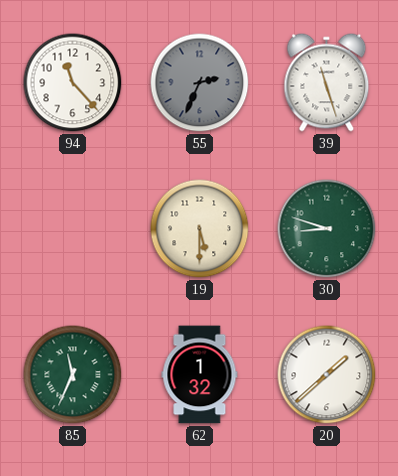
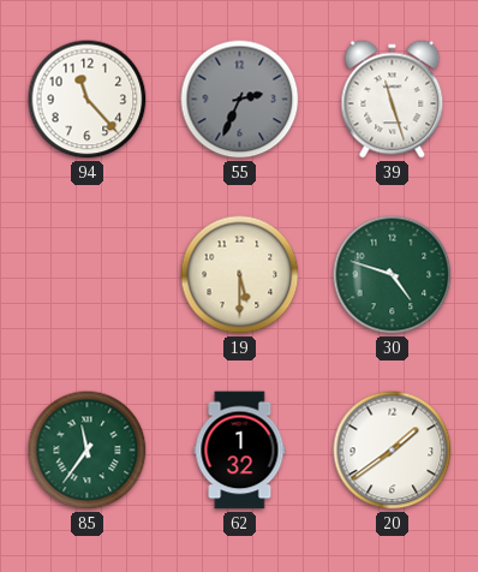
30: 8:48 -> 4:48
85: 11:34 -> 11:36
20: 1:38 -> 1:39
